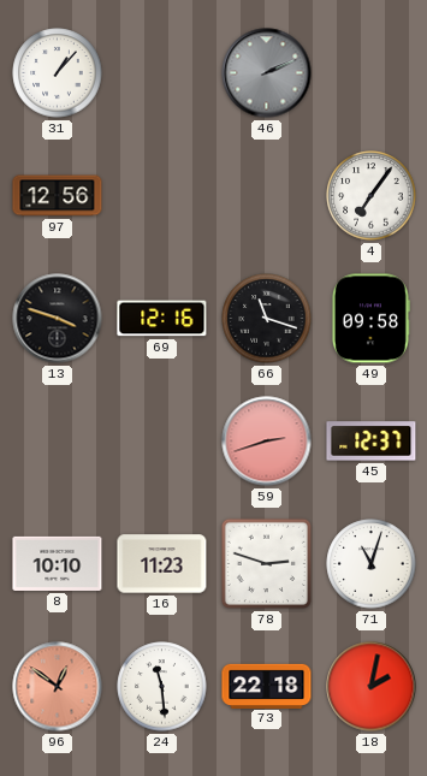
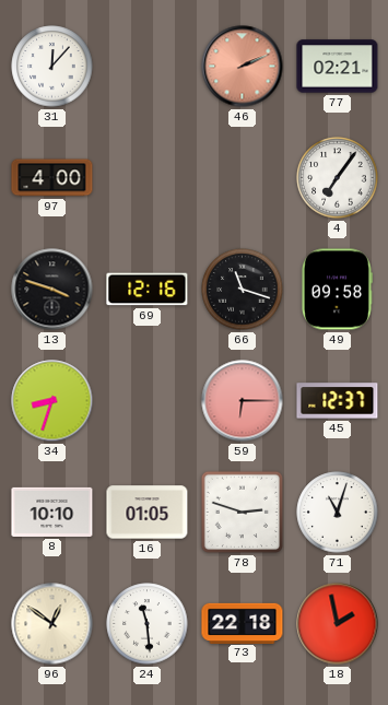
31: 1:07 -> 12:07
46 dial: grey -> salmon
77: none -> 02:21
97: 12:56 -> 4:00
34: none -> 8:33
59: 2:42 -> 6:15
16: 11:23 -> 01:05
96 dial: salmon -> cream
18: 2:02 -> 1:58
